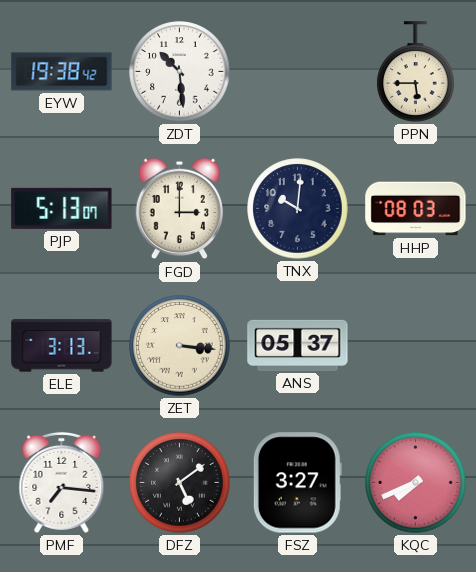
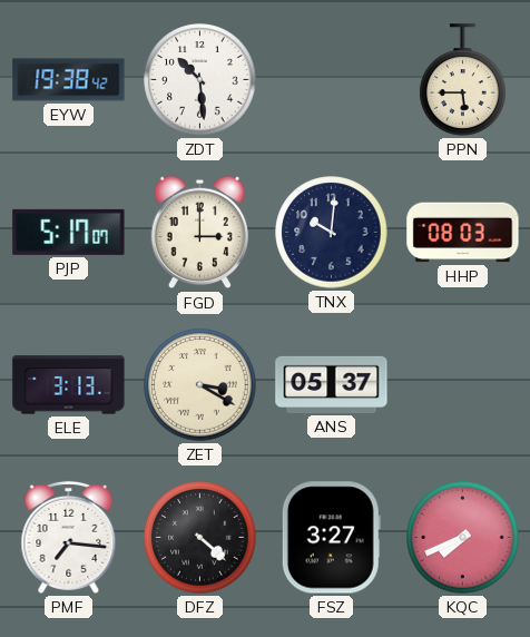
PJP: 5:13 -> 5:17
ZET: 3:16 -> 3:20
DFZ: 5:09 -> 4:22
